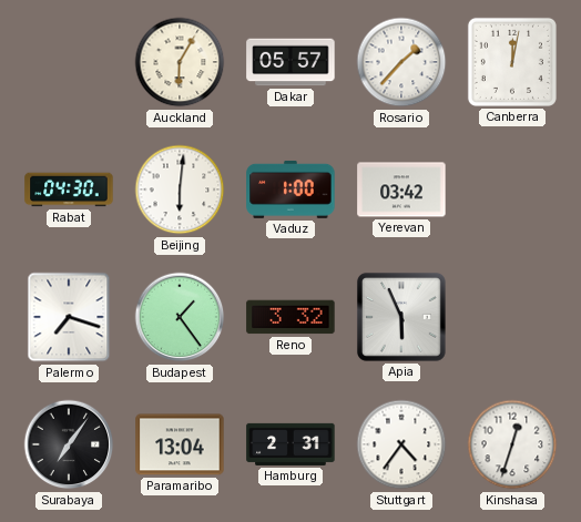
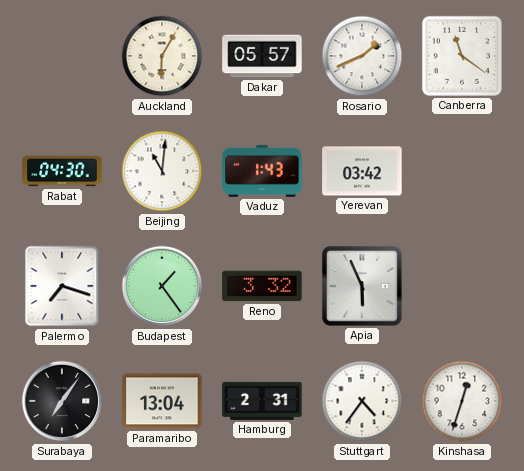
Rosario: 1:37 -> 1:41
Canberra: 12:02 -> 11:21
Beijing: 6:01 -> 11:01
Vaduz: 1:00 -> 1:43
